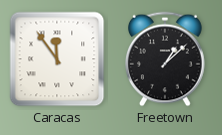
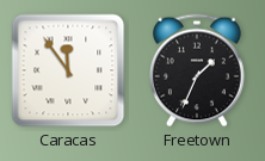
Freetown: 1:08 -> 1:34
